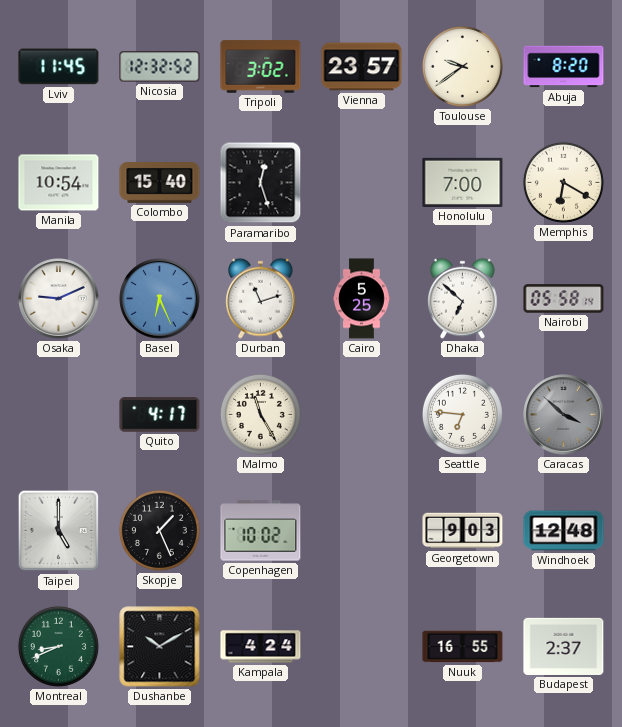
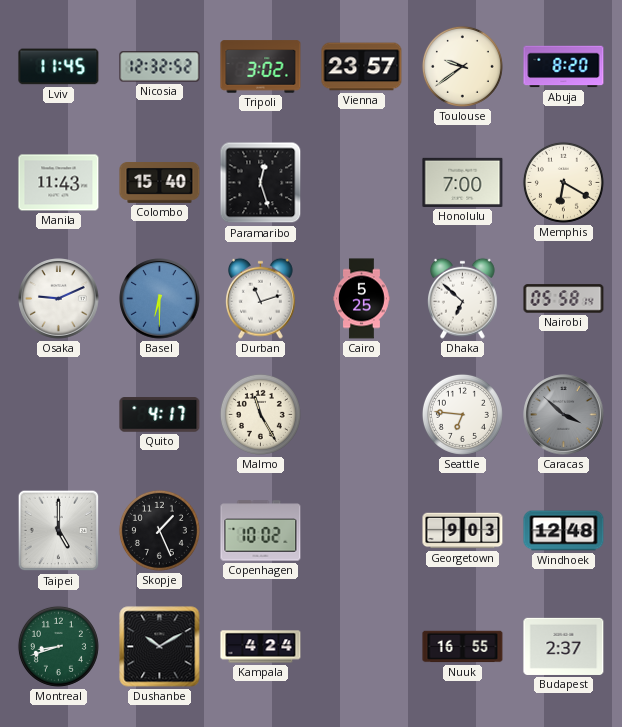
Manila: 10:54 -> 11:43
Basel: 6:26 -> 6:30
Montreal: 8:41 -> 8:42
